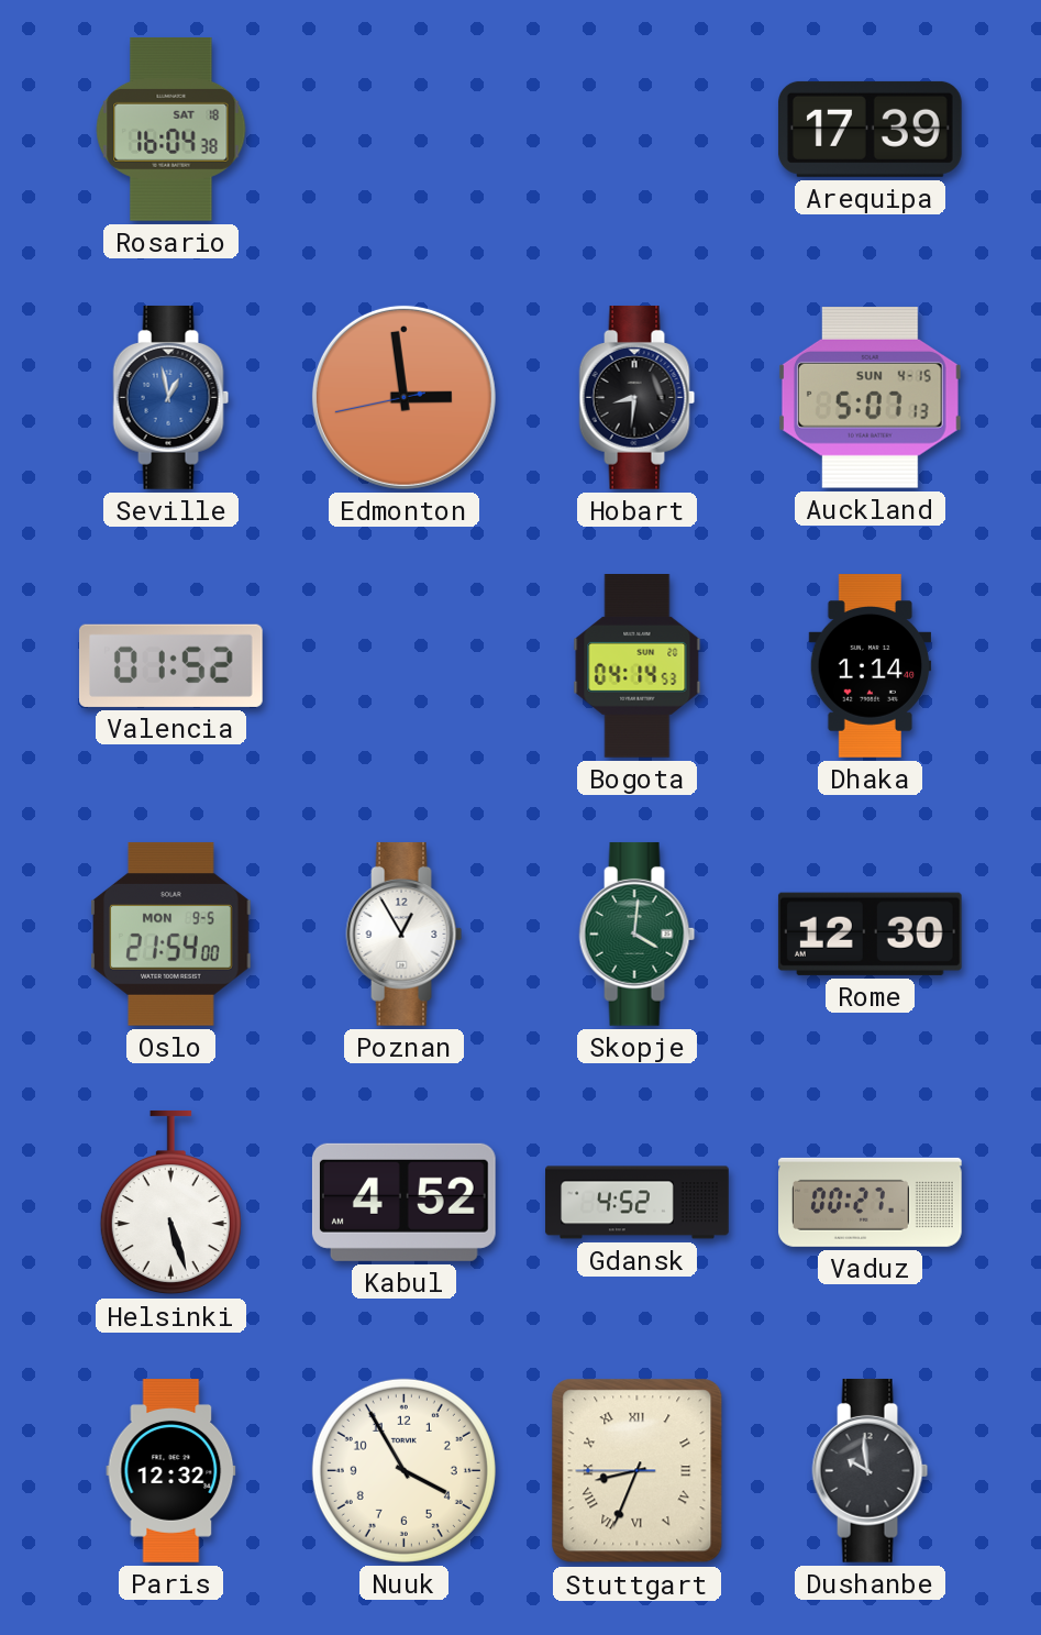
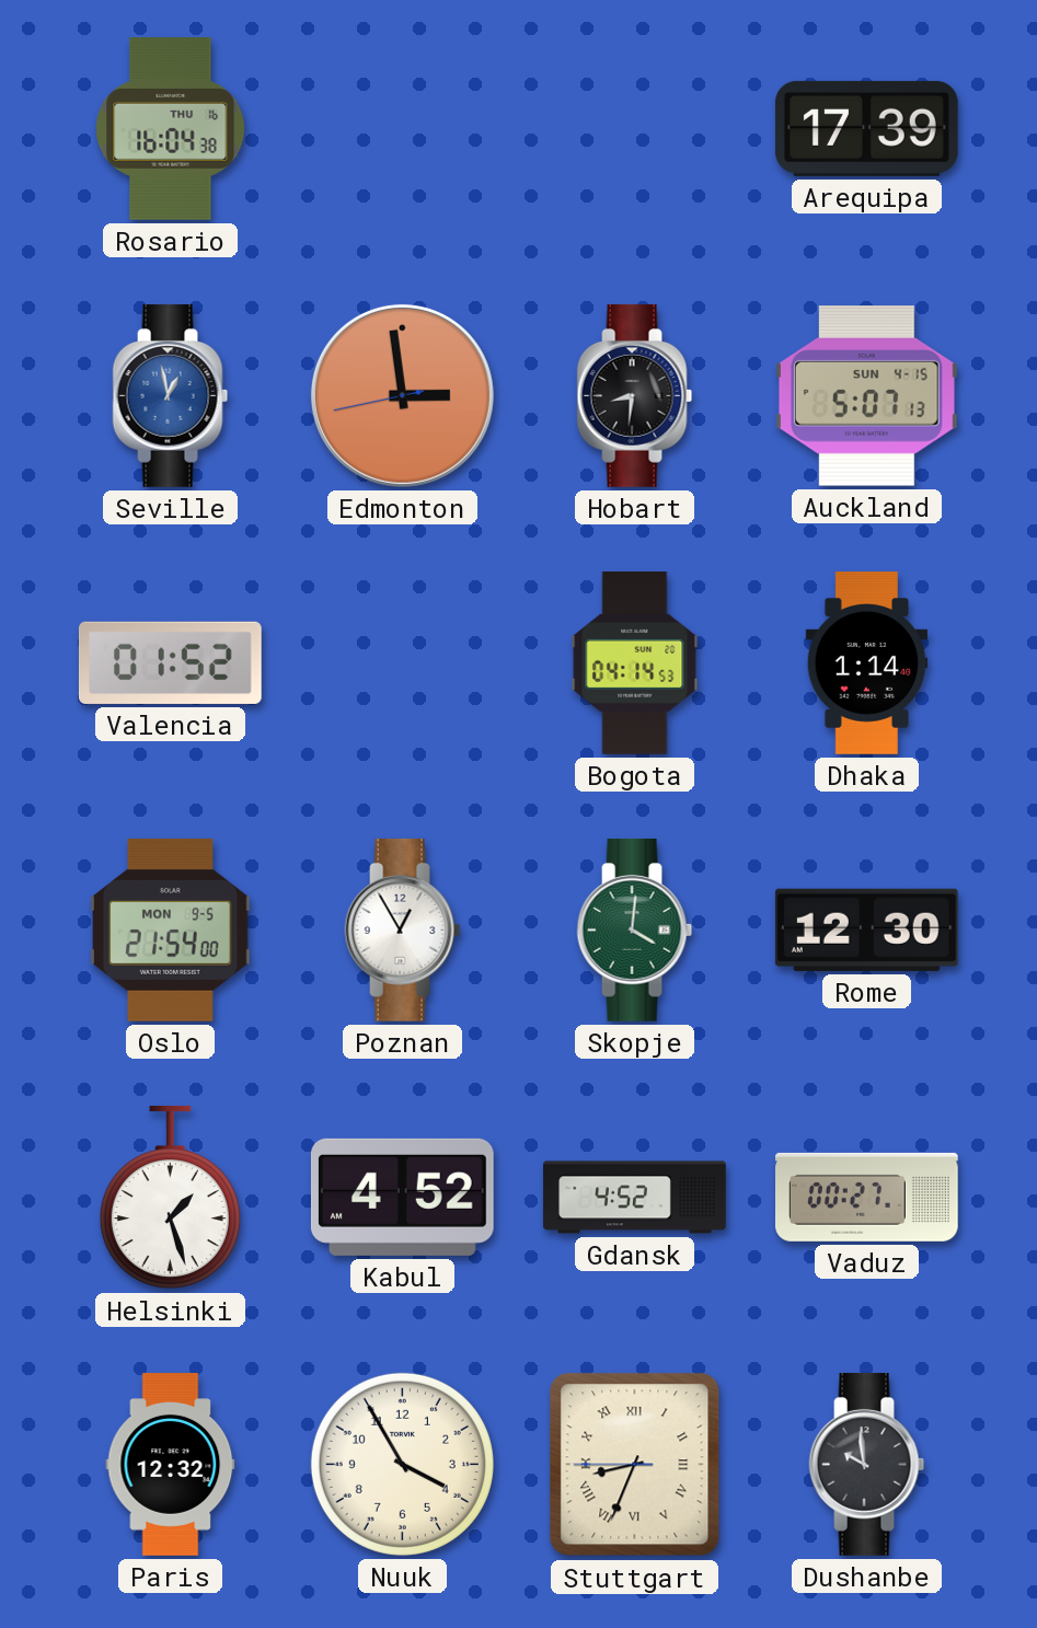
Rosario date: SAT 18 -> THU 16
Helsinki: 5:27 -> 1:27
